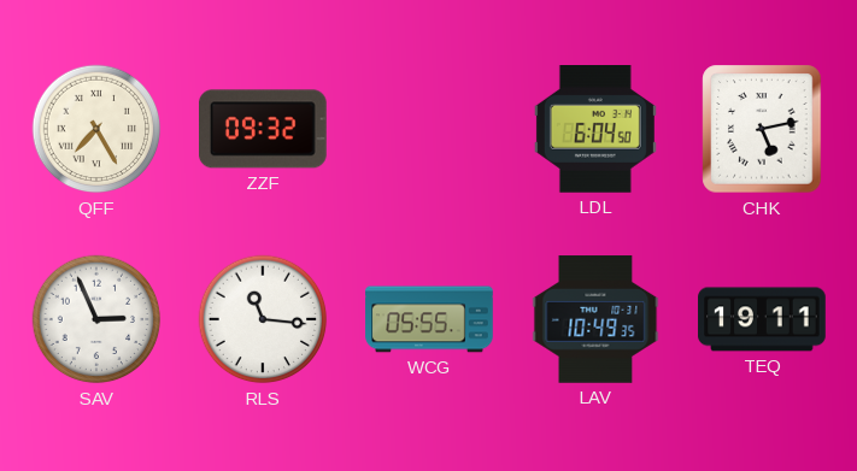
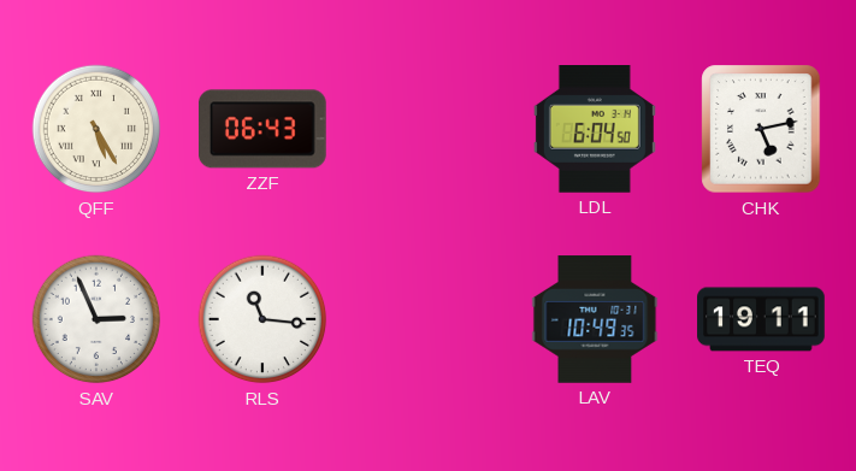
QFF: 7:25 -> 5:25
ZZF: 09:32 -> 06:43
WCG: 05:55 -> none
